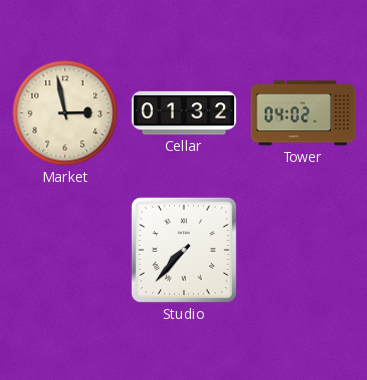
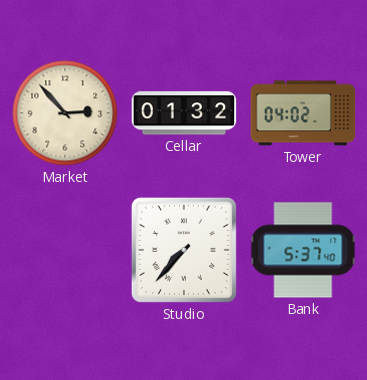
Market: 2:58 -> 2:53
Bank: none -> 5:37
